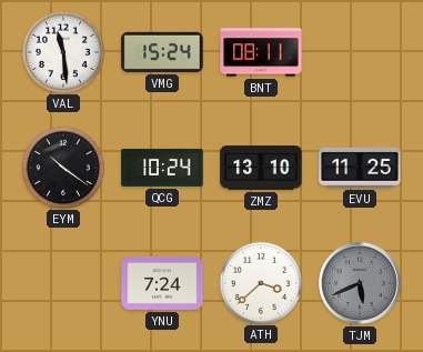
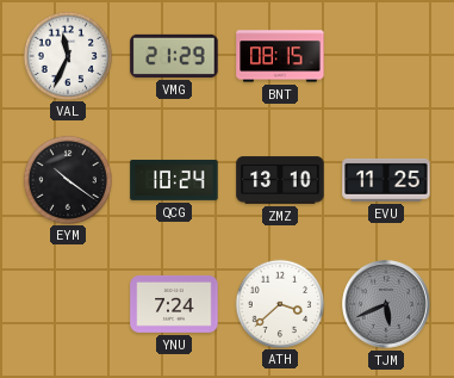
VAL: 11:29 -> 11:34
VMG: 15:24 -> 21:29
BNT: 08:11 -> 08:15
